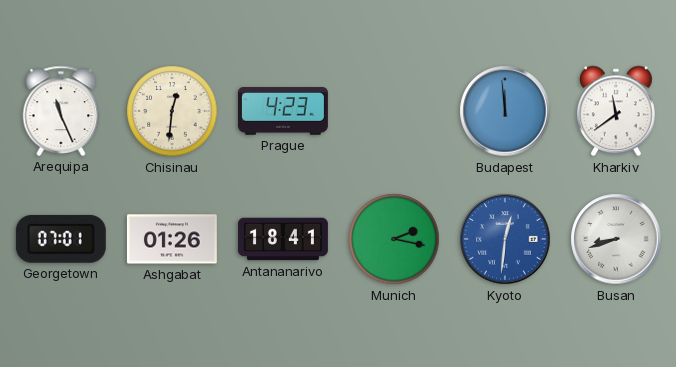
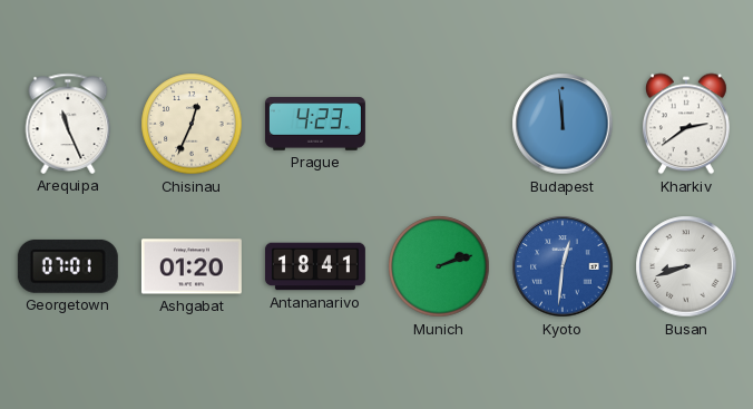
Chisinau: 12:31 -> 12:34
Kharkiv: 11:39 -> 2:39
Ashgabat: 01:26 -> 01:20
Munich: 2:17 -> 2:12
